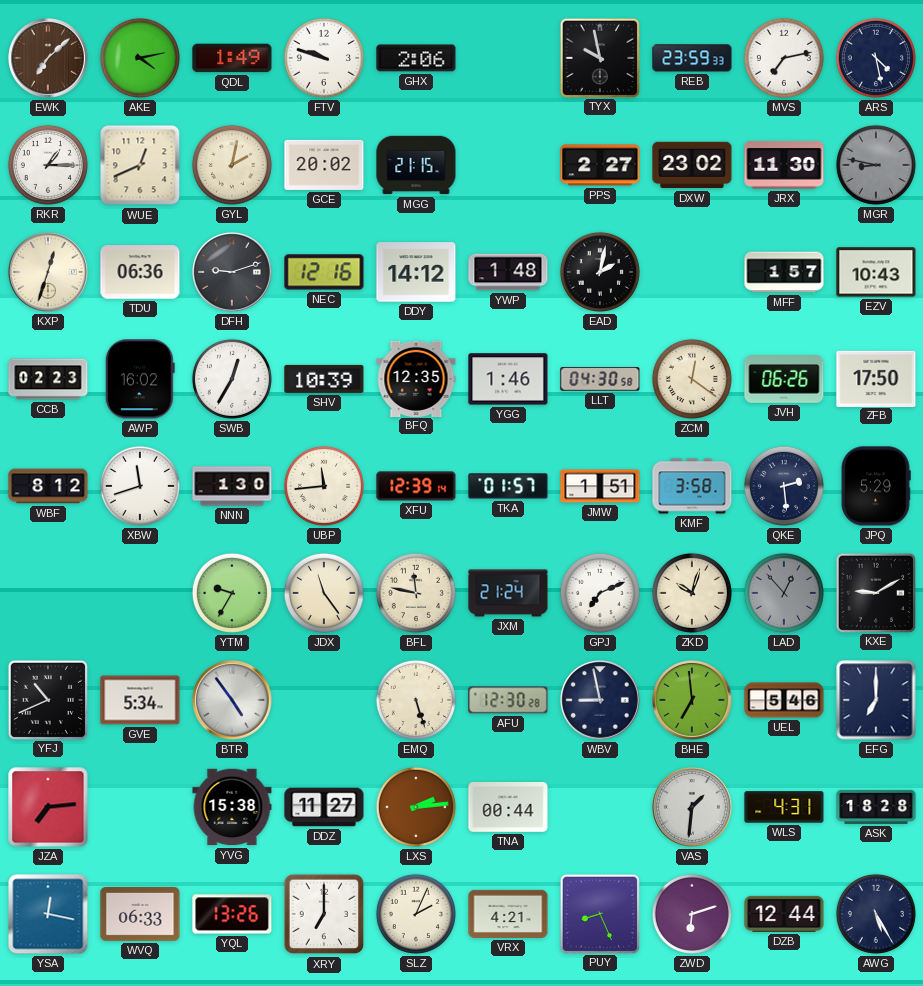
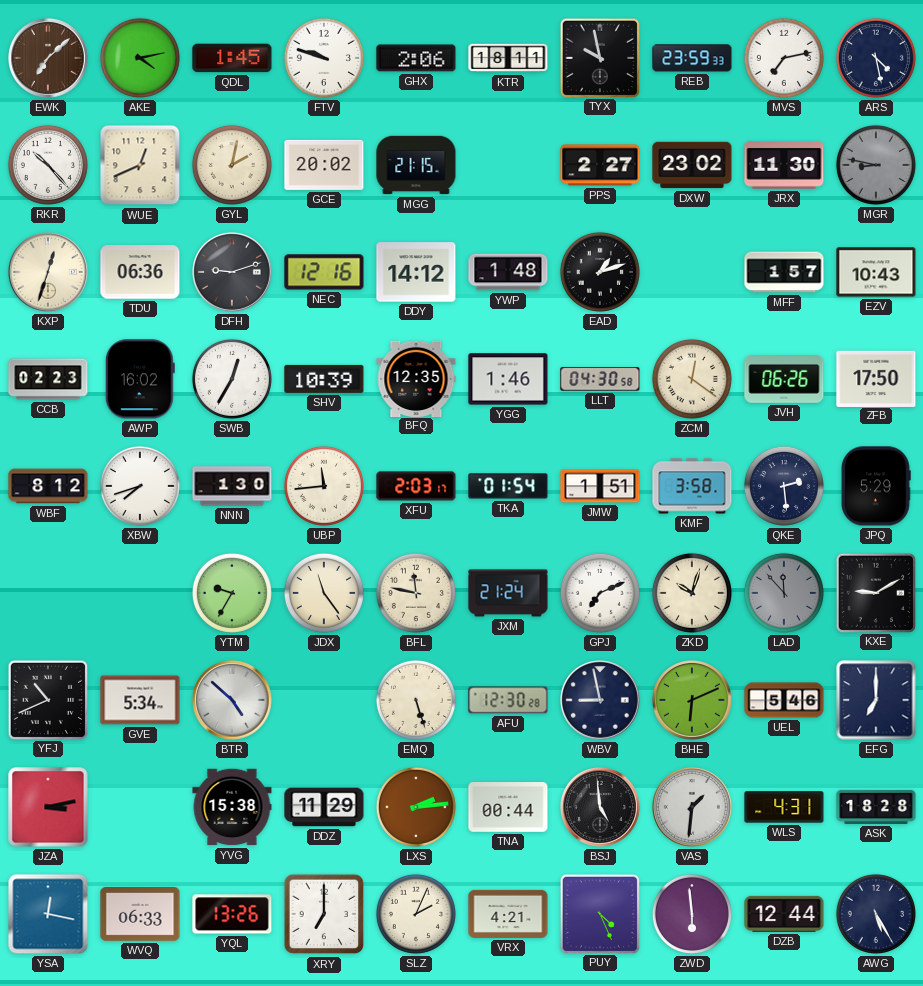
QDL: 1:49 -> 1:45
KTR: none -> 18:11
RKR: 1:15 -> 10:23
EAD: 2:02 -> 1:12
XBW: 11:42 -> 7:42
XFU: 12:39 -> 2:03
TKA: 01:57 -> 01:54
LAD: 12:53 -> 11:53
BTR: 4:54 -> 4:52
BHE: 6:59 -> 6:11
JZA: 7:14 -> 3:13
DDZ: 11:27 -> 11:29
BSJ: none -> 4:59
PUY: 8:26 -> 4:26
ZWD: 6:12 -> 5:59
